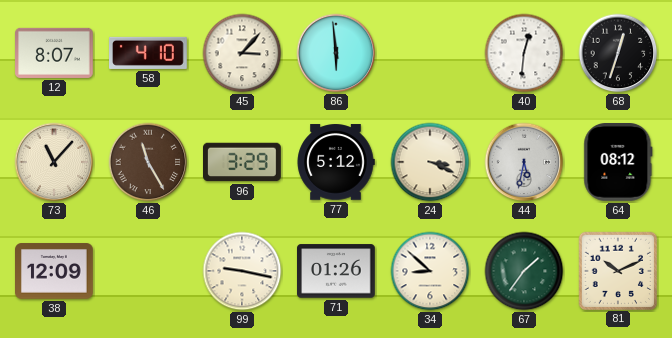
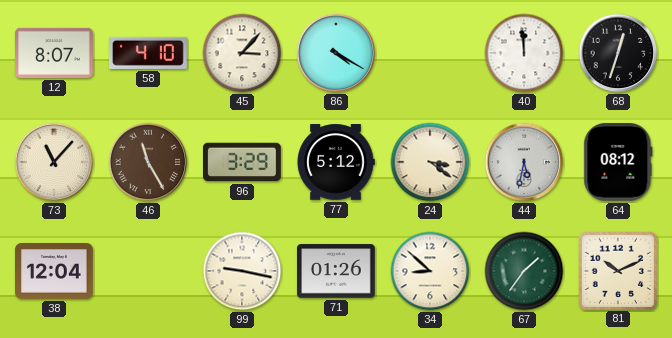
86: 5:59 -> 4:20
40: 12:31 -> 11:59
24: 3:19 -> 3:21
38: 12:09 -> 12:04
